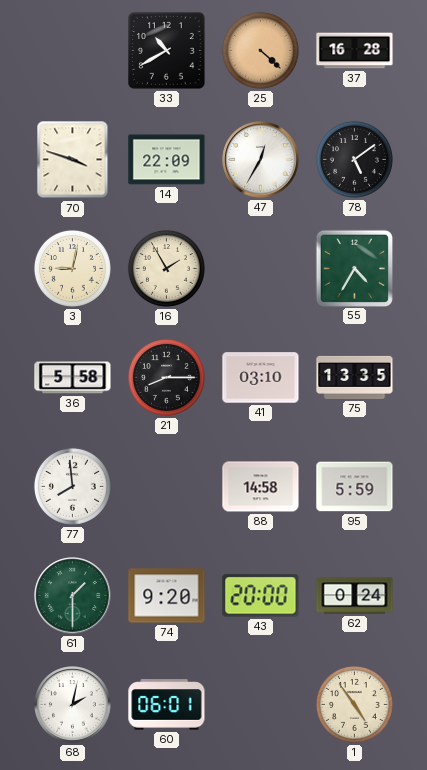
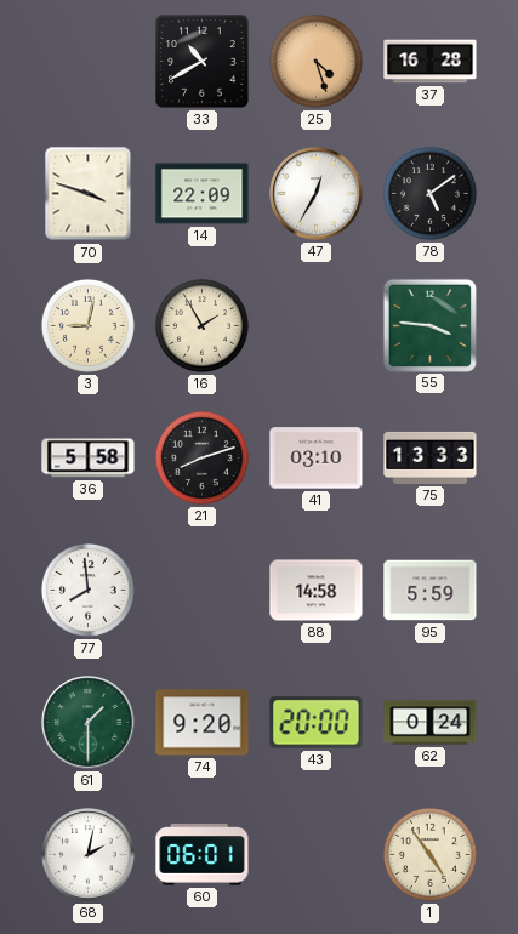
25: 4:22 -> 4:27
55: 4:35 -> 3:46
21: 8:15 -> 8:12
75: 13:35 -> 13:33
